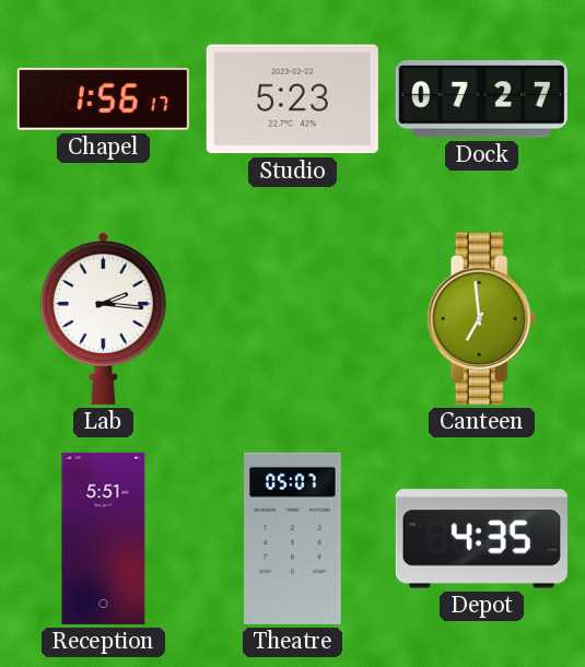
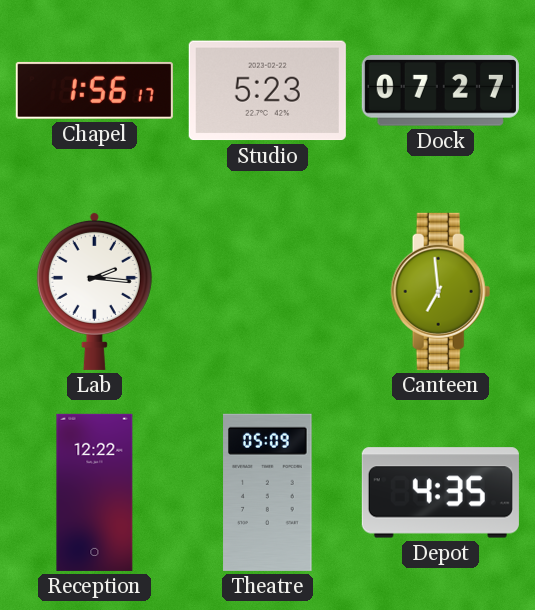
Reception: 5:51 -> 12:22
Theatre: 05:07 -> 05:09
